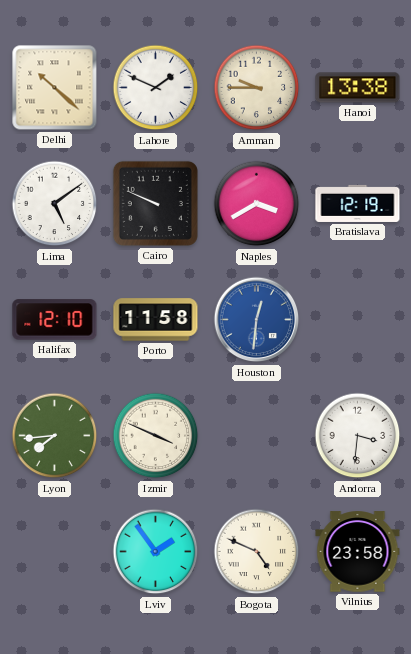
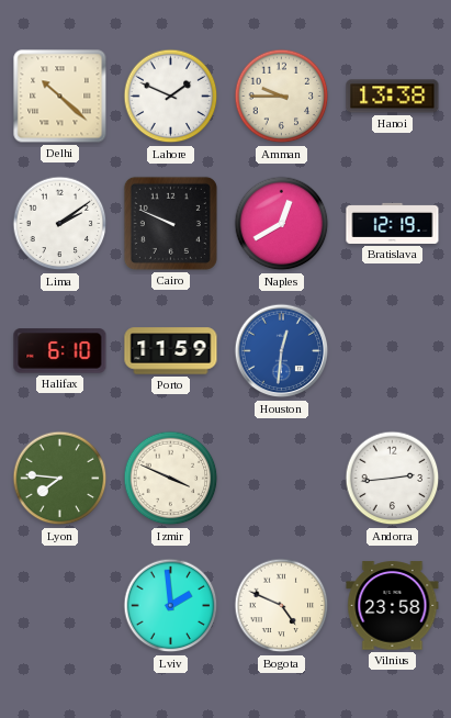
Lima: 5:09 -> 2:09
Naples: 3:40 -> 12:40
Halifax: 12:10 -> 6:10
Porto: 11:58 -> 11:59
Lyon: 7:44 -> 7:46
Andorra: 3:31 -> 2:44
Lviv: 1:54 -> 1:59
